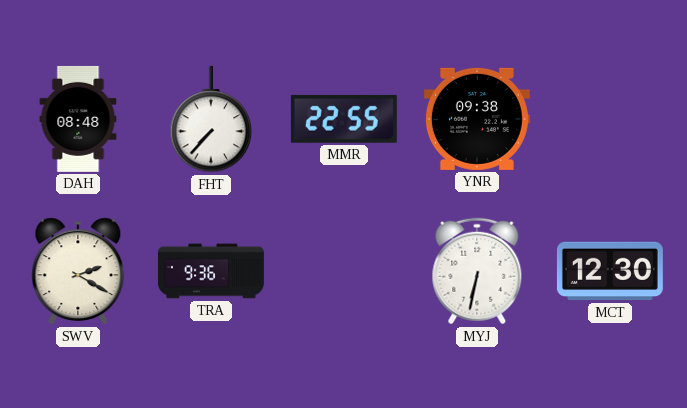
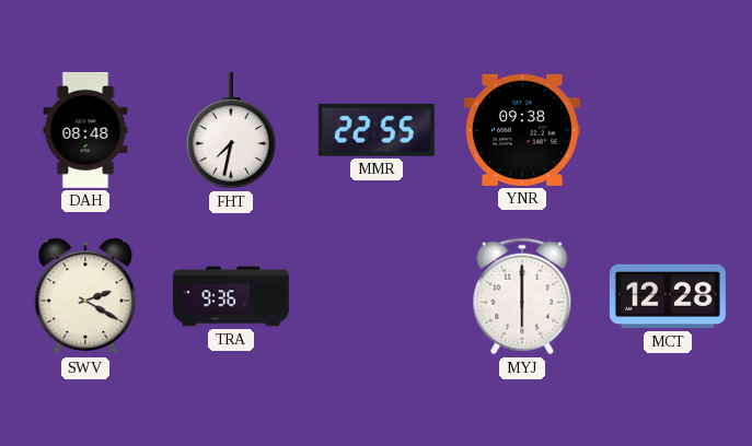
FHT: 7:37 -> 7:32
MYJ: 6:32 -> 6:00
MCT: 12:30 -> 12:28
